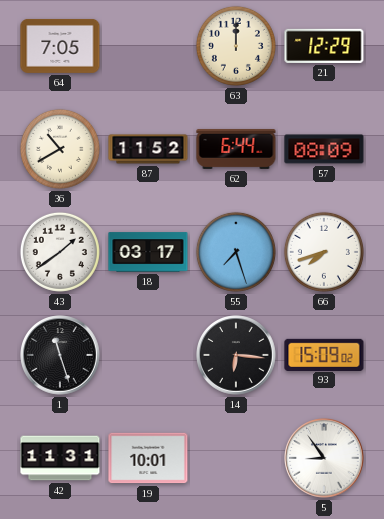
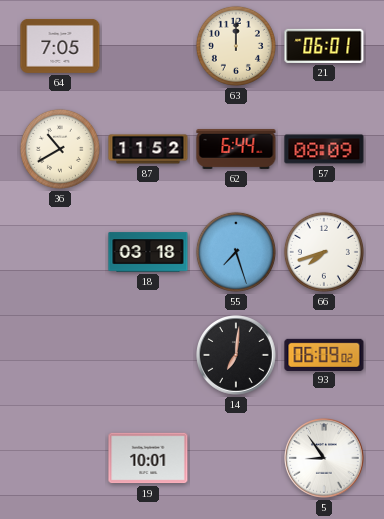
21: 12:29 -> 06:01
43: 1:39 -> none
18: 03:17 -> 03:18
1: 11:27 -> none
14: 6:16 -> 7:01
93: 15:09 -> 06:09
42: 11:31 -> none
